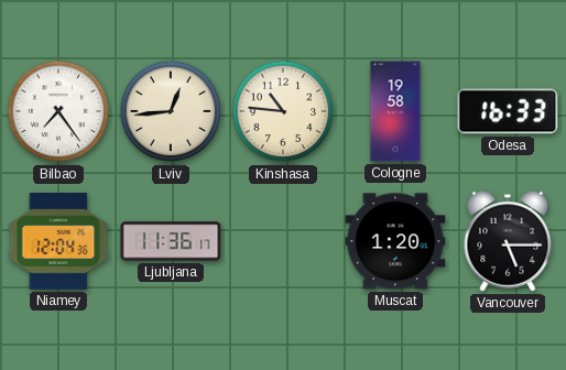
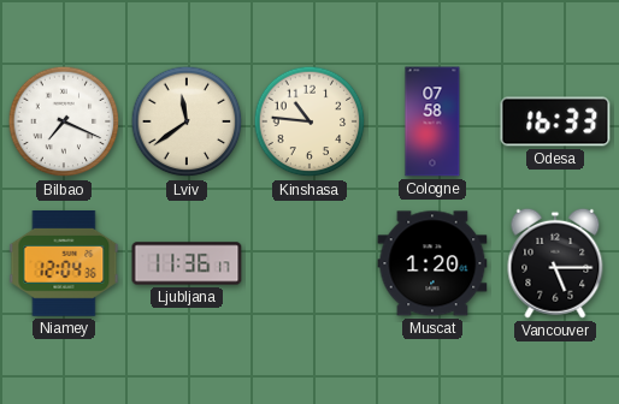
Bilbao: 7:24 -> 7:19
Lviv: 12:44 -> 11:39
Cologne: 19:58 -> 07:58
